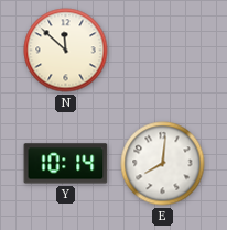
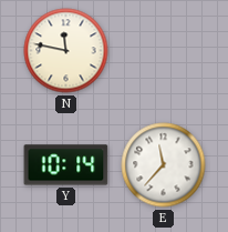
N: 11:52 -> 11:47
E: 8:01 -> 11:37
